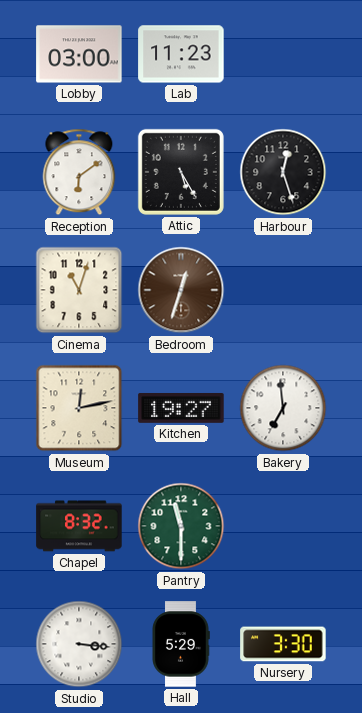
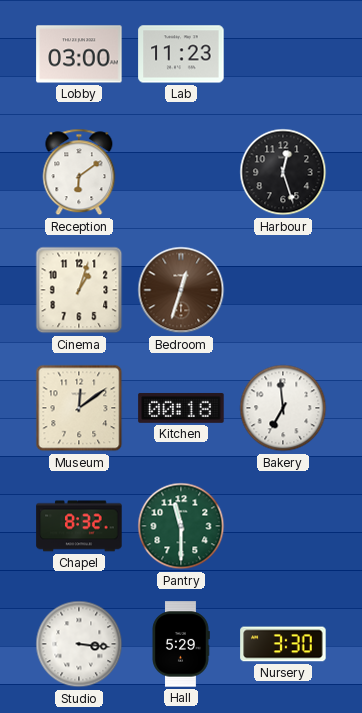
Attic: 5:25 -> none
Cinema: 11:03 -> 1:03
Museum: 12:13 -> 12:09
Kitchen: 19:27 -> 00:18
